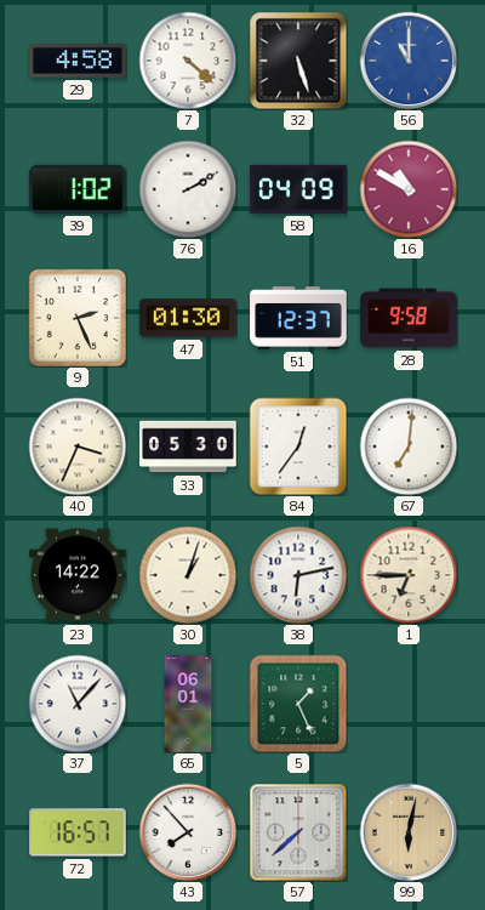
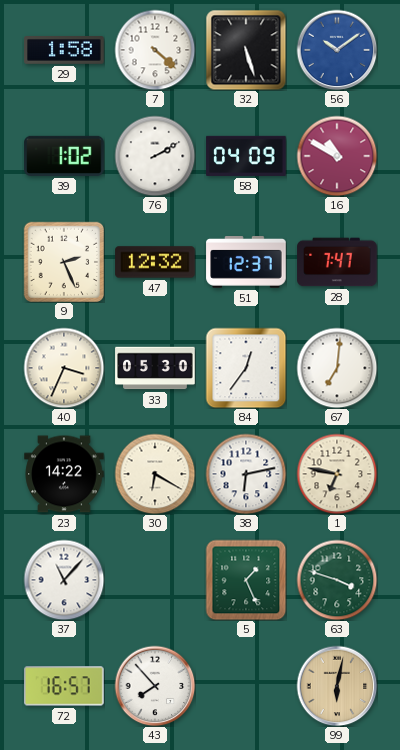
29: 4:58 -> 1:58
56: 11:00 -> 10:09
47: 01:30 -> 12:32
28: 9:58 -> 7:47
30: 1:03 -> 6:20
1: 6:45 -> 6:47
65: 06:01 -> none
63: none -> 3:48
57: 7:38 -> none
